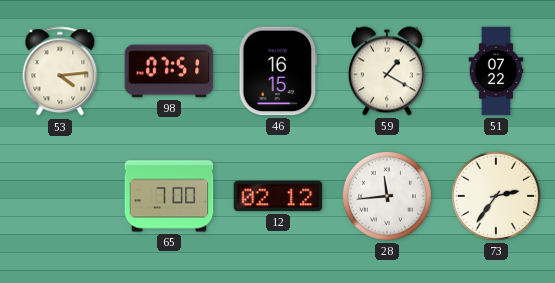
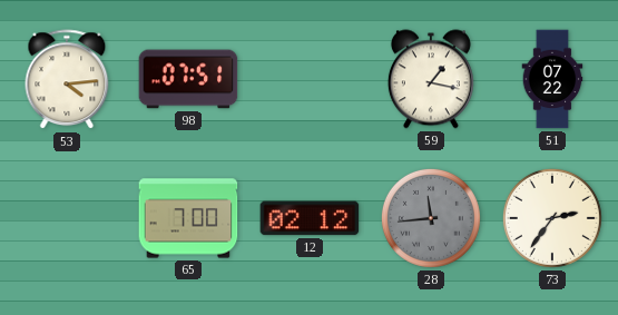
46: 16:15 -> none
59: 1:20 -> 1:17
28 dial: white -> grey
